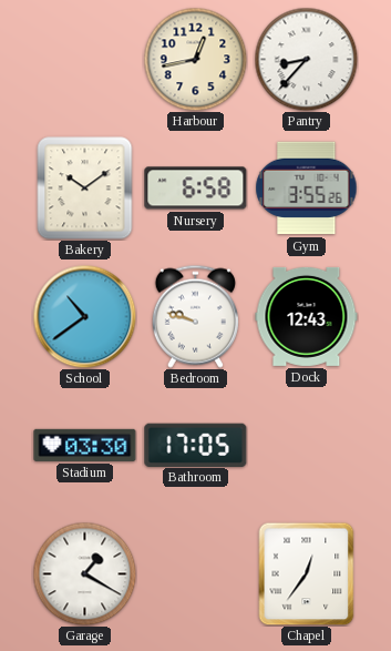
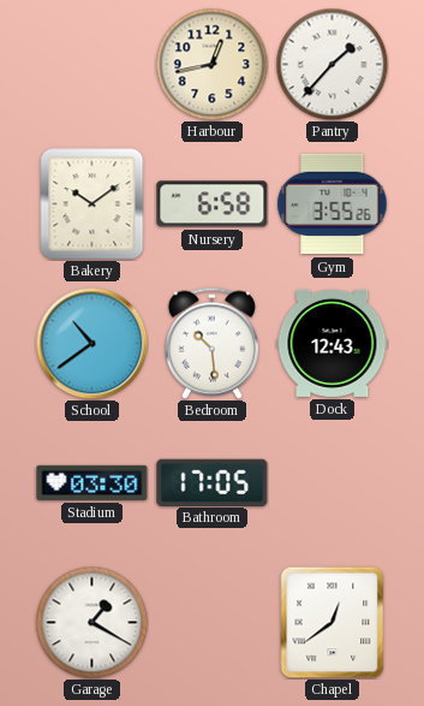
Pantry: 8:37 -> 1:37
Bedroom: 9:48 -> 10:29
Chapel: 12:36 -> 12:39
